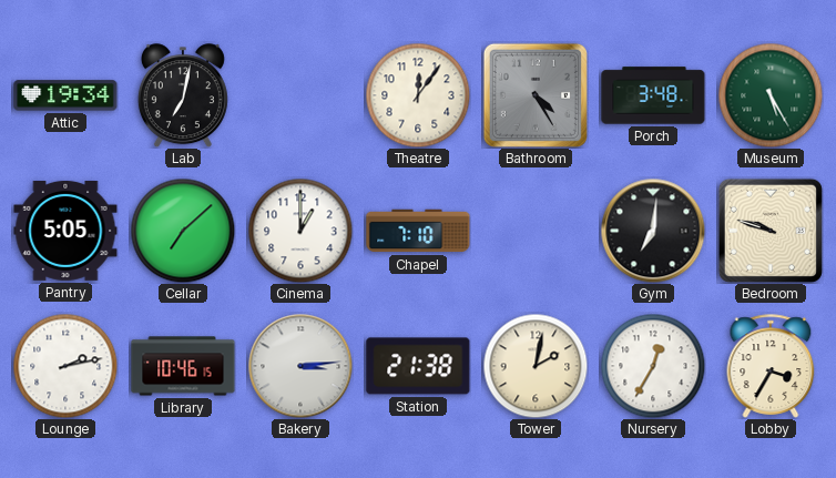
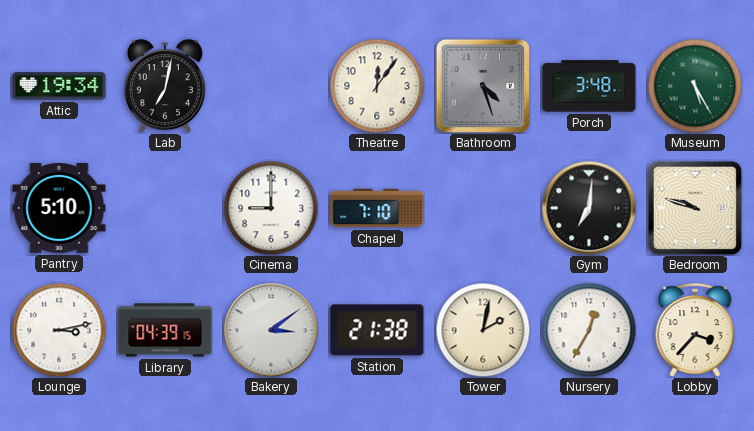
Bathroom: 4:25 -> 4:27
Pantry: 5:05 -> 5:10
Cellar: 7:08 -> none
Cinema: 1:00 -> 9:00
Lounge: 2:13 -> 3:13
Library: 10:46 -> 04:39
Bakery: 3:14 -> 3:09
Lobby: 3:35 -> 3:37
